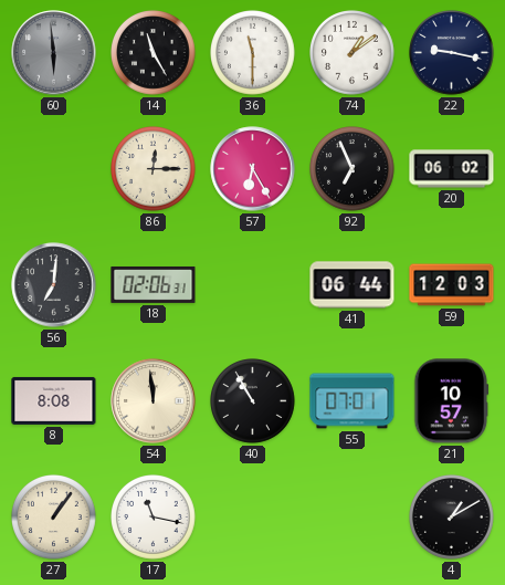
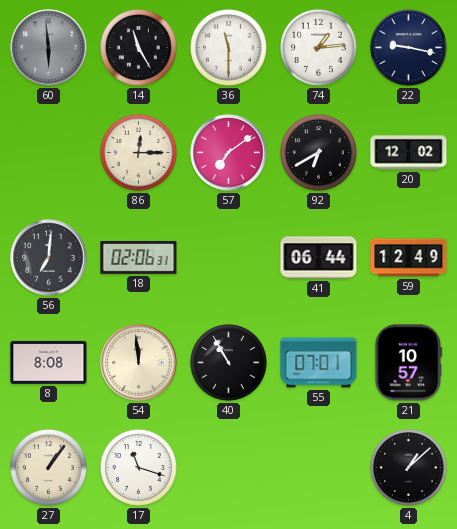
74: 1:09 -> 1:14
57: 6:25 -> 7:09
92: 6:56 -> 6:40
20: 06:02 -> 12:02
59: 12:03 -> 12:49
17: 11:17 -> 11:18
4: 1:10 -> 1:08
